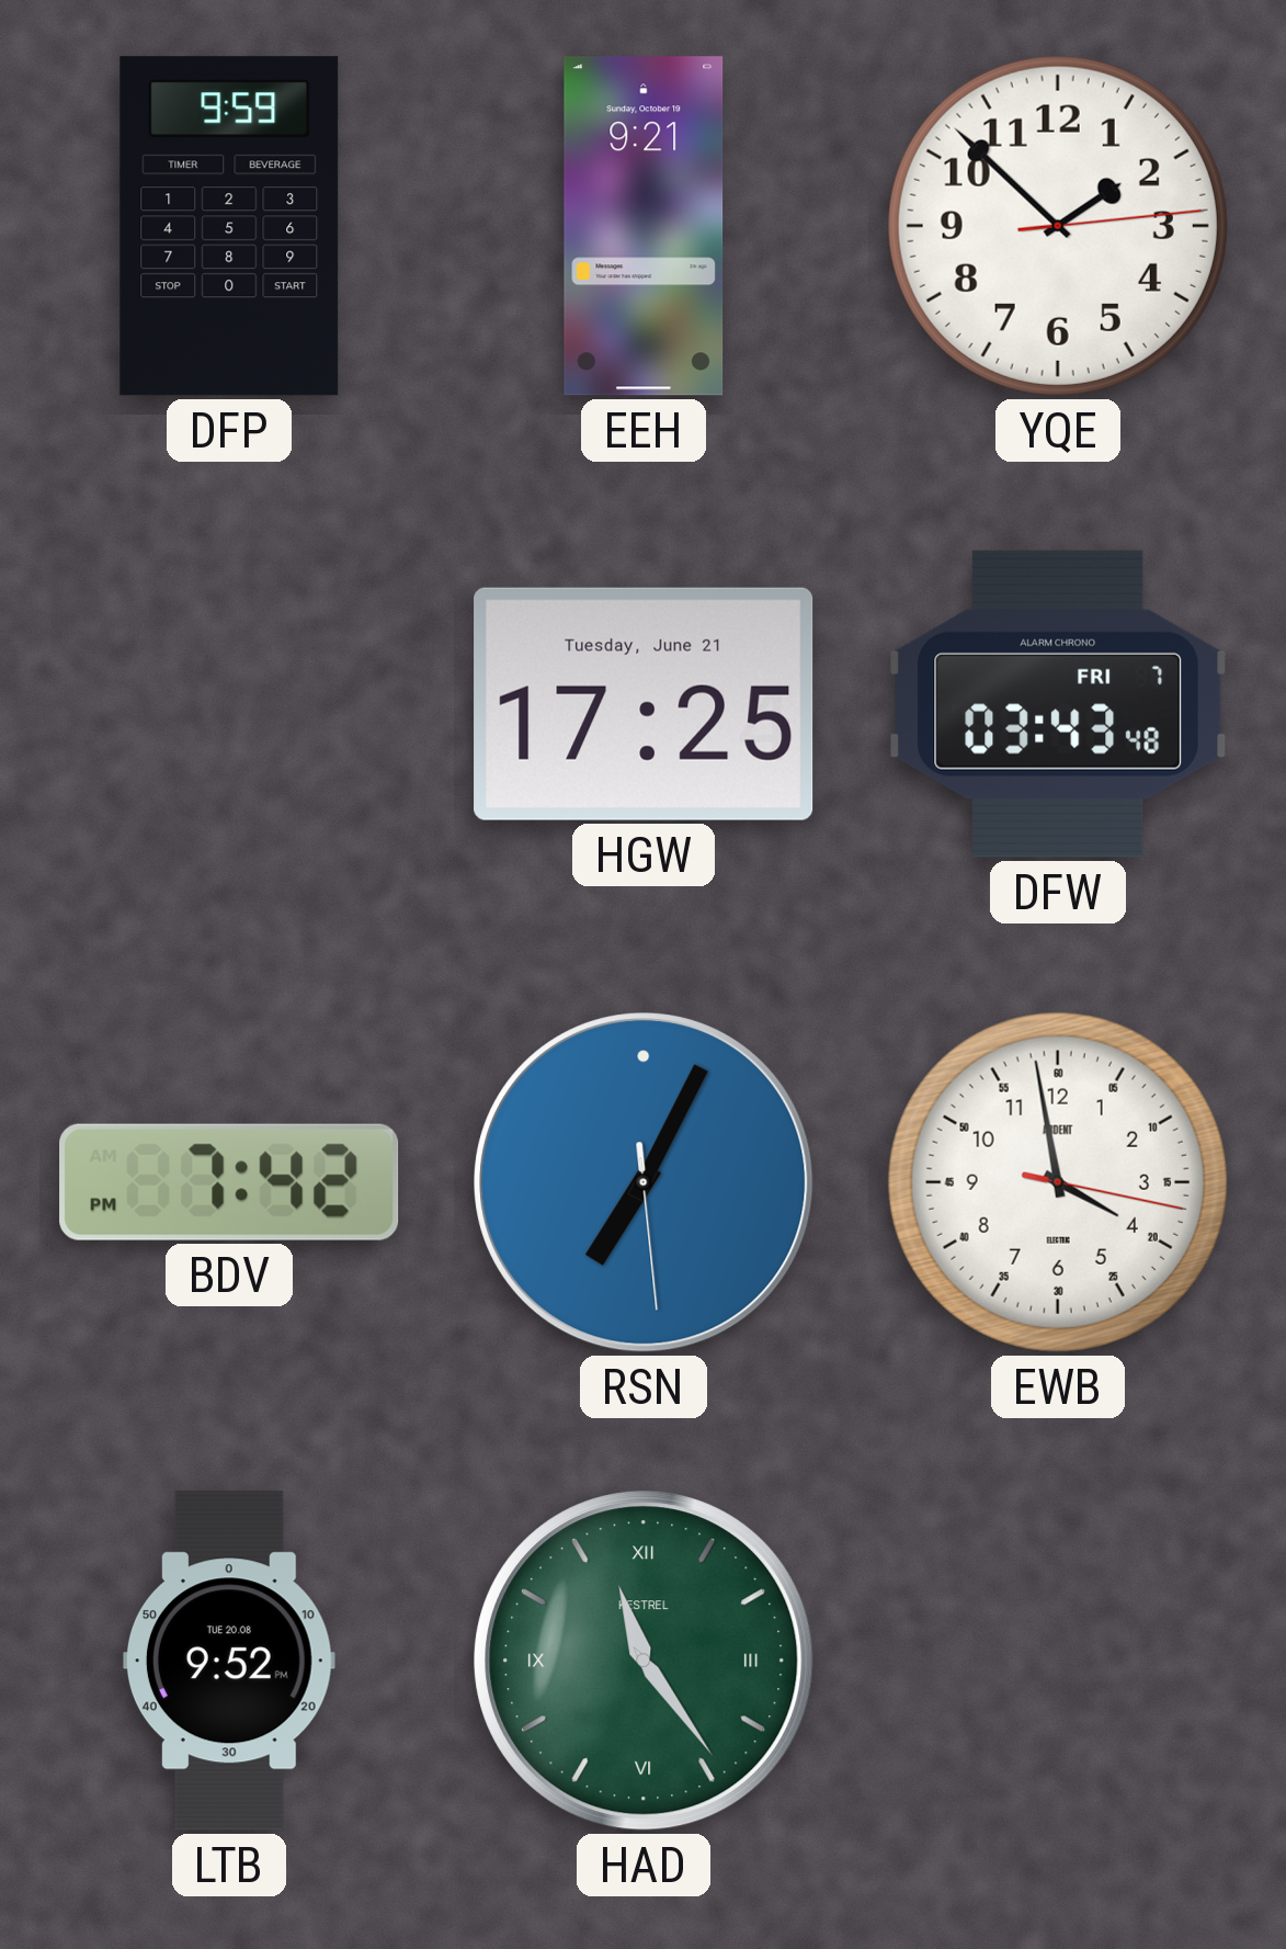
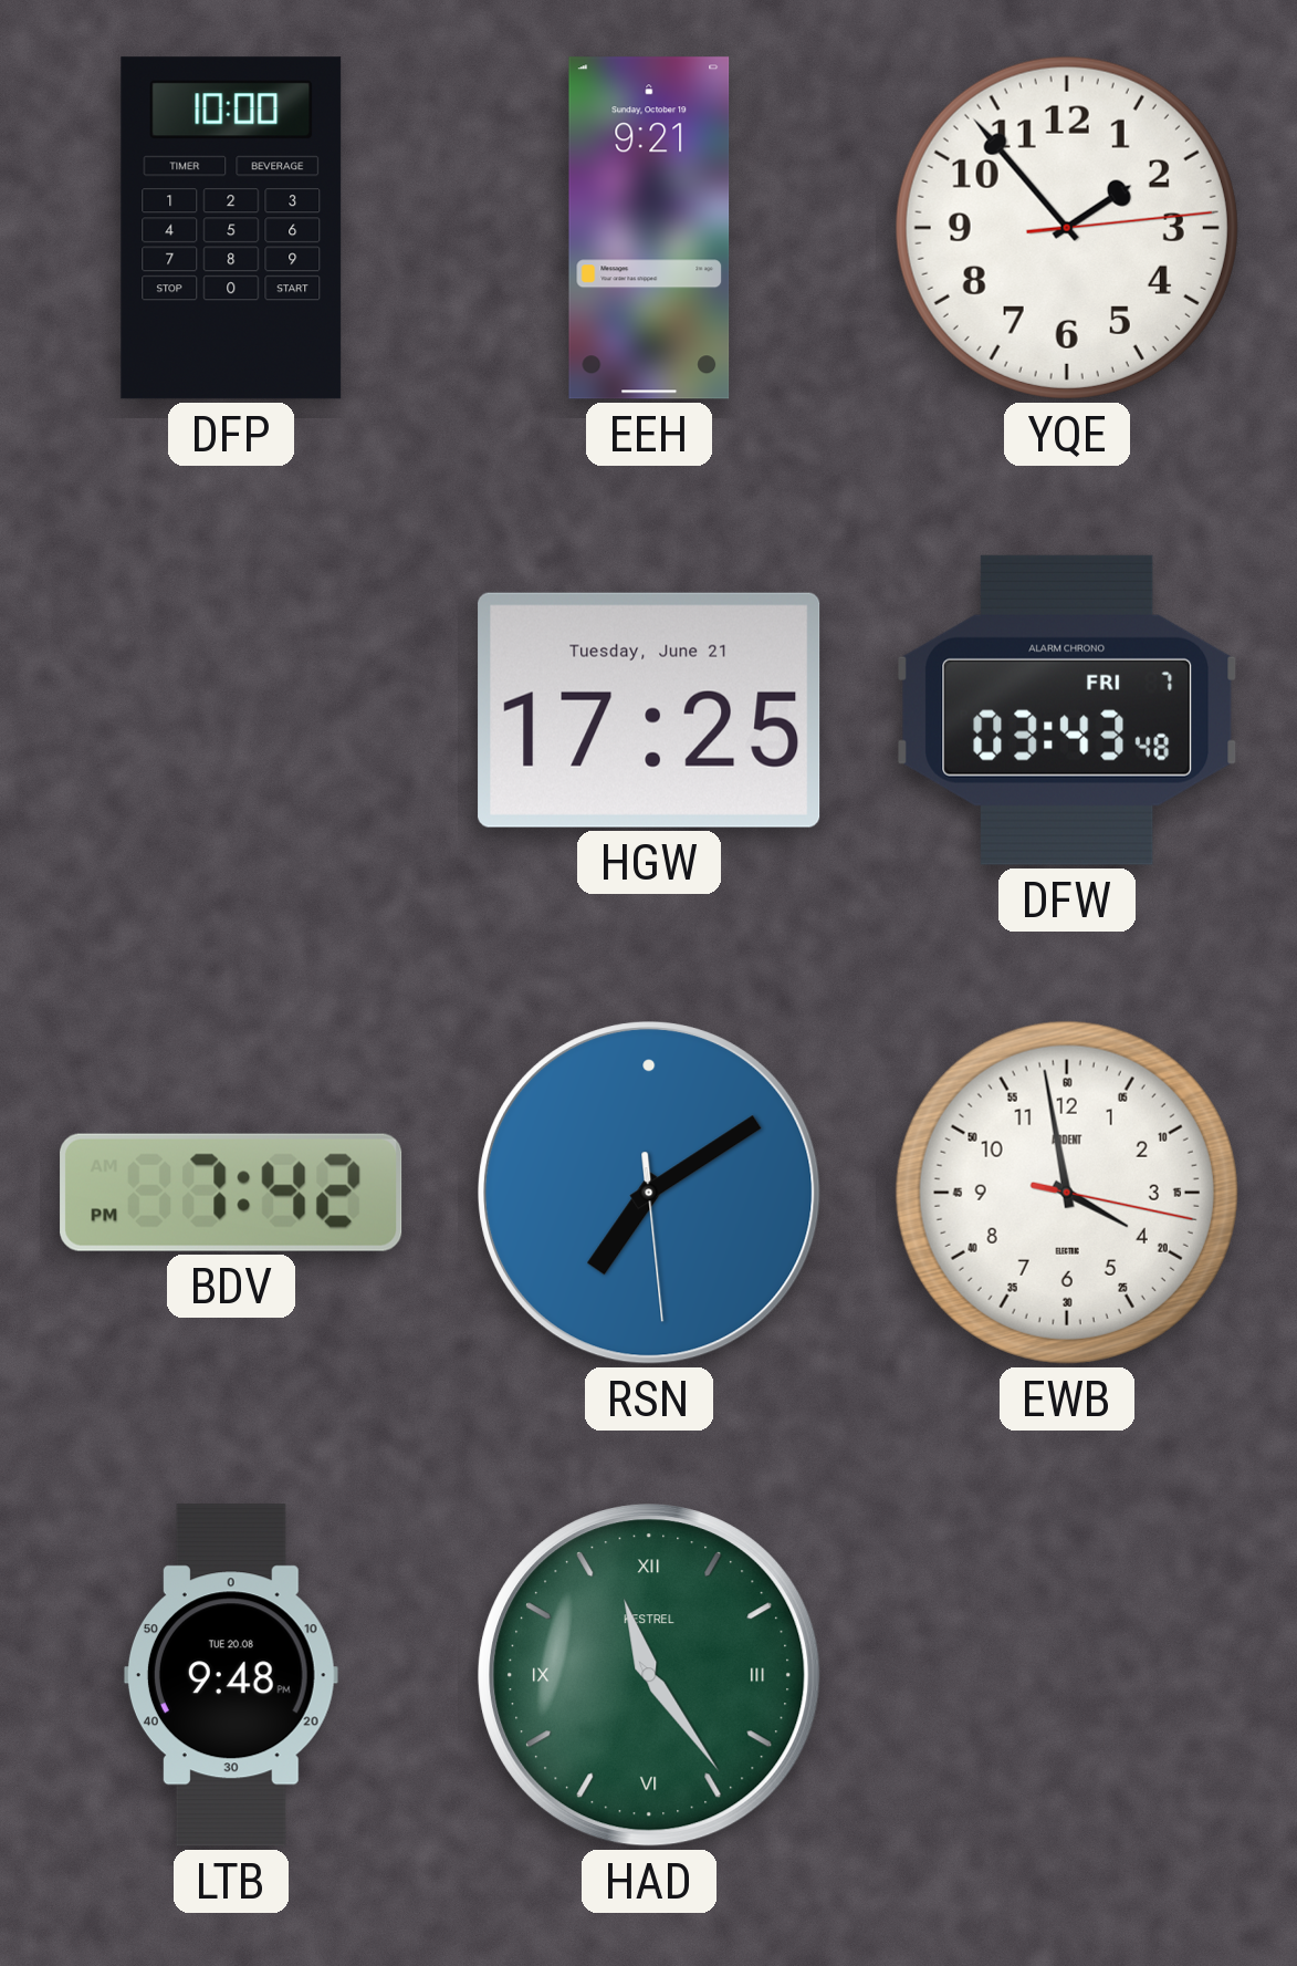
DFP: 9:59 -> 10:00
YQE: 1:52 -> 1:53
RSN: 7:04 -> 7:09
LTB: 9:52 -> 9:48
